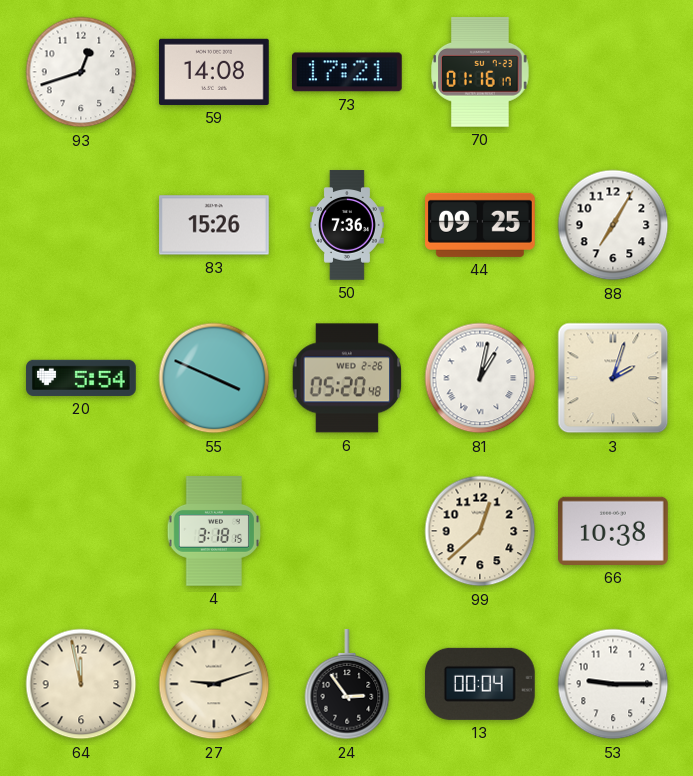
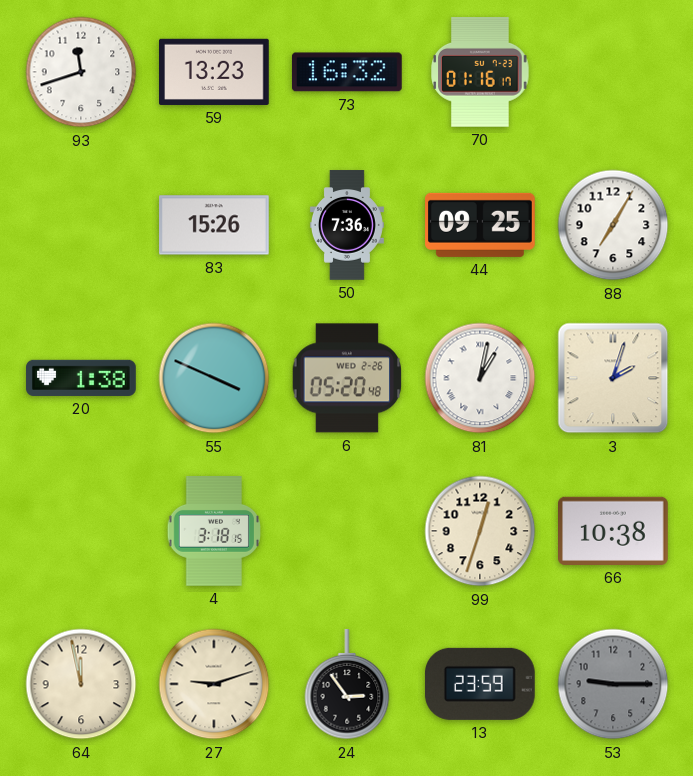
93: 12:42 -> 11:42
59: 14:08 -> 13:23
73: 17:21 -> 16:32
20: 5:54 -> 1:38
99: 12:38 -> 12:33
13: 00:04 -> 23:59
53 dial: white -> grey
